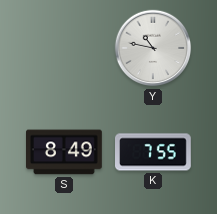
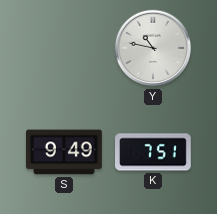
S: 8:49 -> 9:49
K: 7:55 -> 7:51
